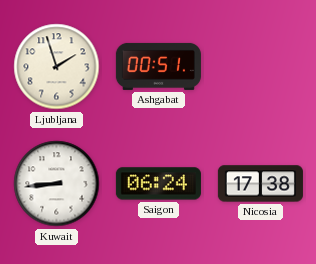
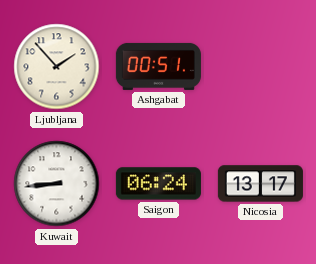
Ljubljana: 1:57 -> 1:53
Nicosia: 17:38 -> 13:17
